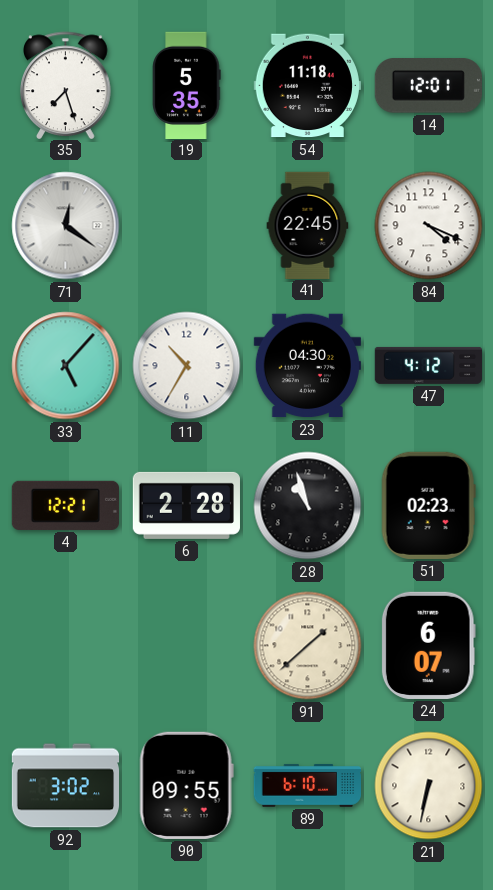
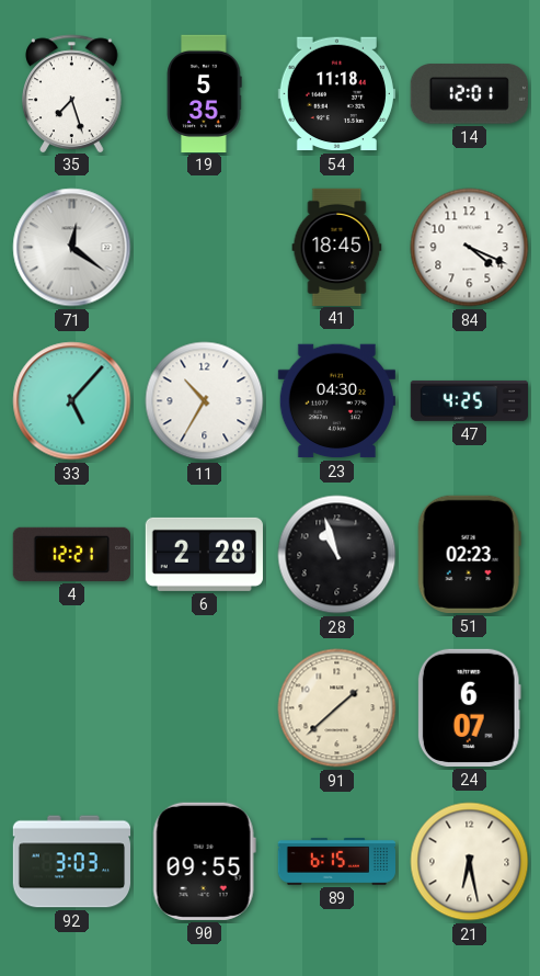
41: 22:45 -> 18:45
47: 4:12 -> 4:25
92: 3:02 -> 3:03
89: 6:10 -> 6:15
21: 6:32 -> 6:28
